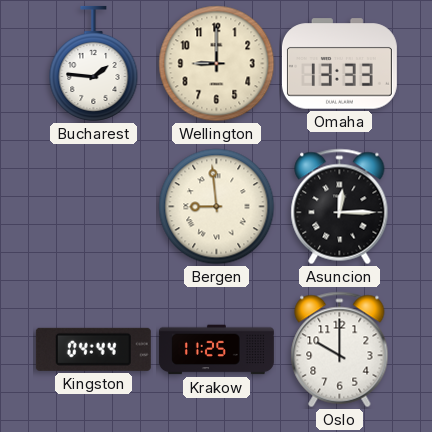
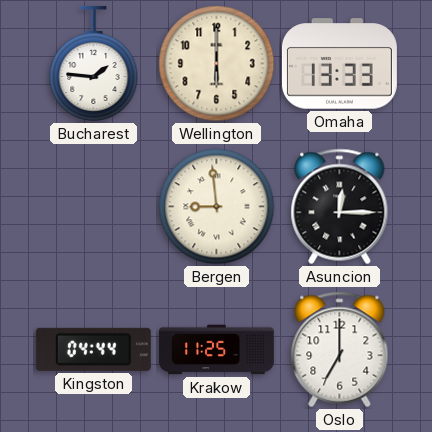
Wellington: 9:00 -> 6:00
Oslo: 10:00 -> 7:00
